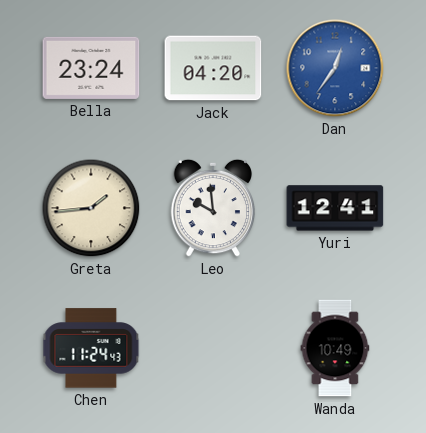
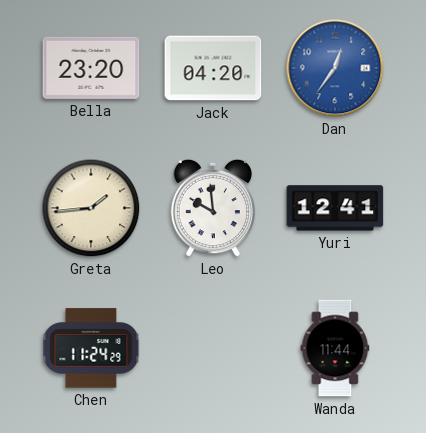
Bella: 23:24 -> 23:20
Chen: 11:24:43 -> 11:24:29
Wanda: 10:49 -> 11:44
